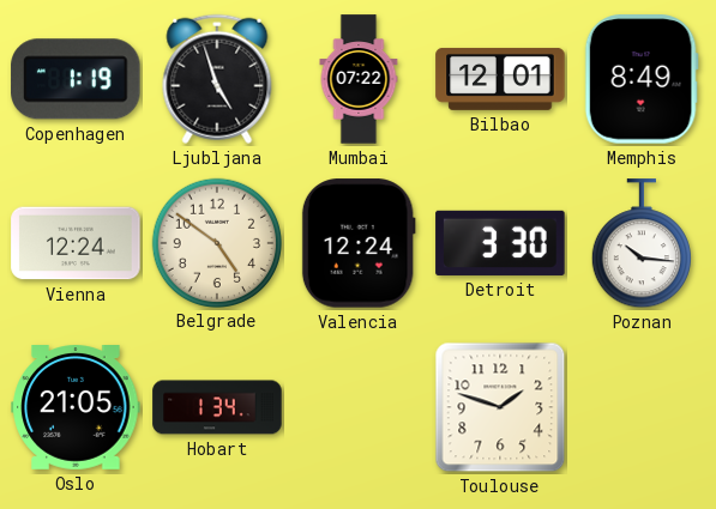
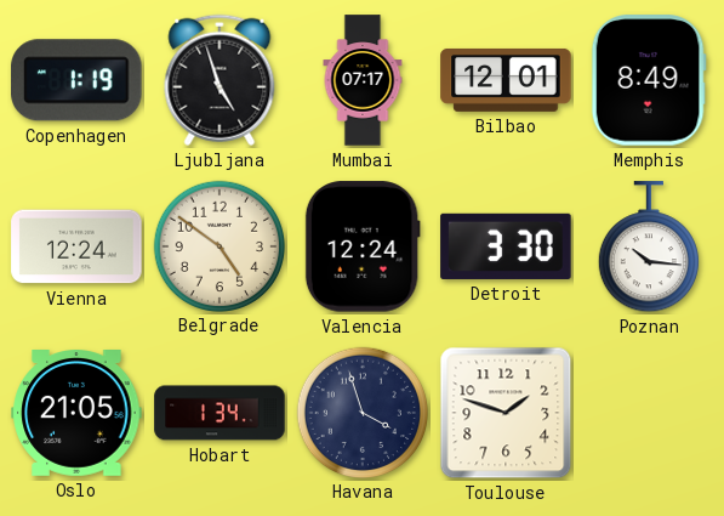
Mumbai: 07:22 -> 07:17
Havana: none -> 3:57
